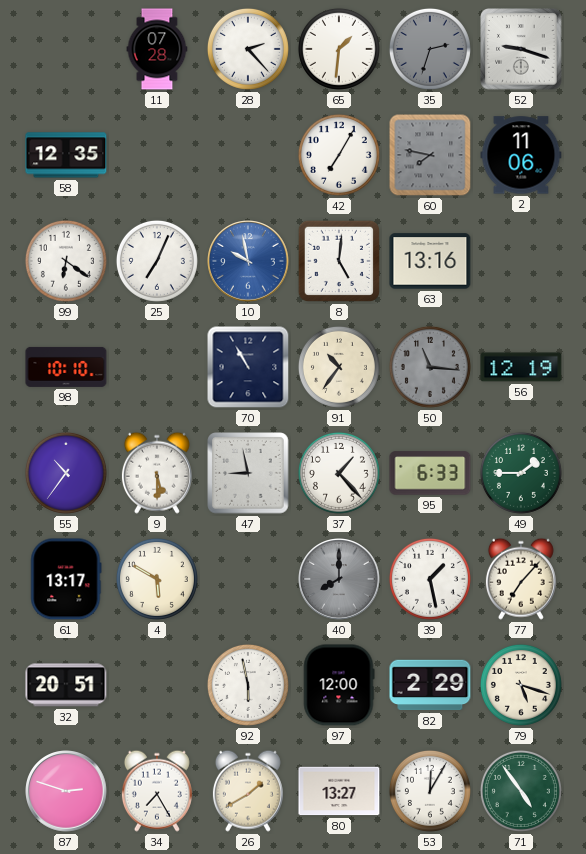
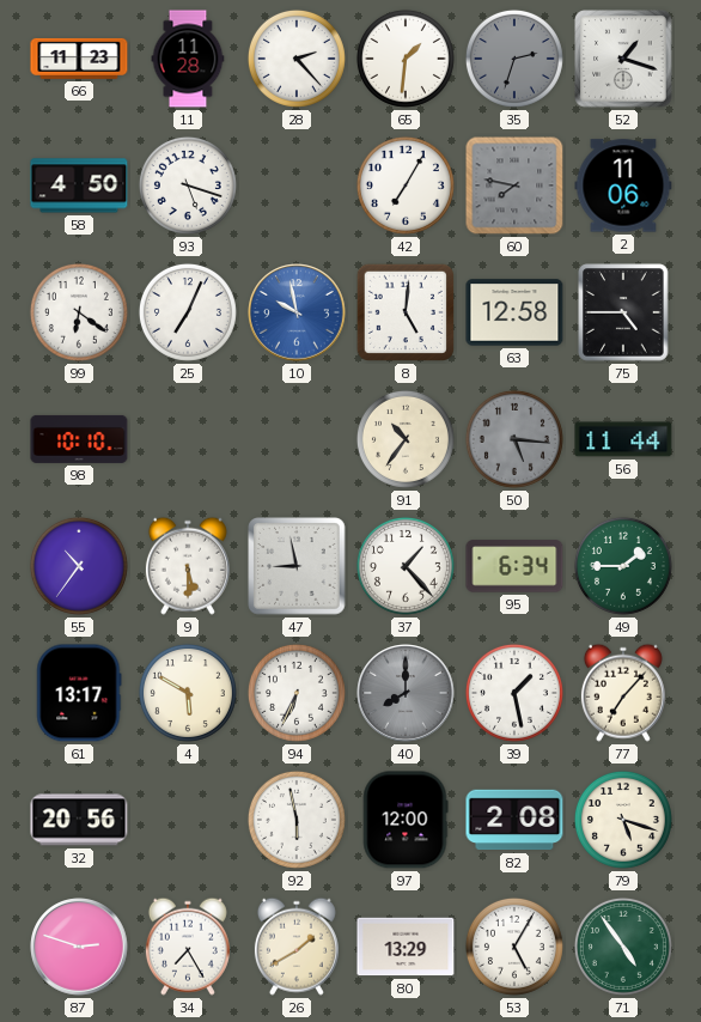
66: none -> 11:23
11: 07:28 -> 11:28
52: 9:18 -> 1:18
58: 12:35 -> 4:50
93: none -> 5:18
63: 13:16 -> 12:58
75: none -> 4:45
70: 10:55 -> none
50: 11:16 -> 5:16
56: 12:19 -> 11:44
95: 6:33 -> 6:34
94: none -> 6:34
32: 20:51 -> 20:56
82: 2:29 -> 2:08
80: 13:27 -> 13:29
53: 12:05 -> 5:05
